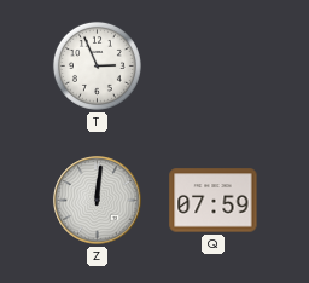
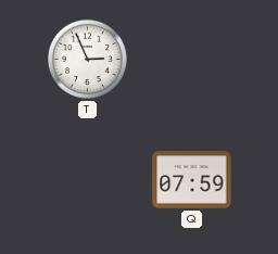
Z: 12:01 -> none
